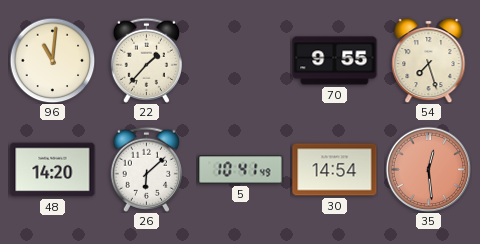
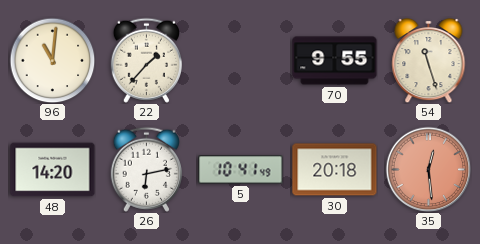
54: 7:27 -> 11:27
26: 6:08 -> 6:13
30: 14:54 -> 20:18
